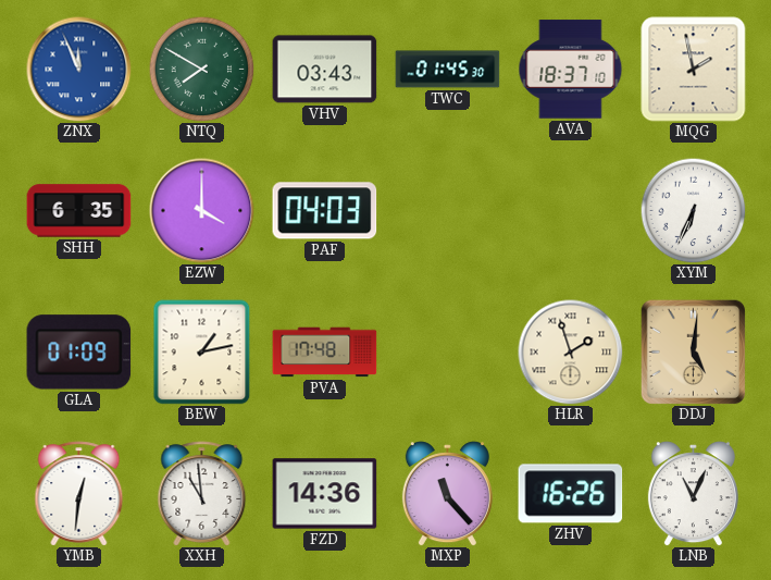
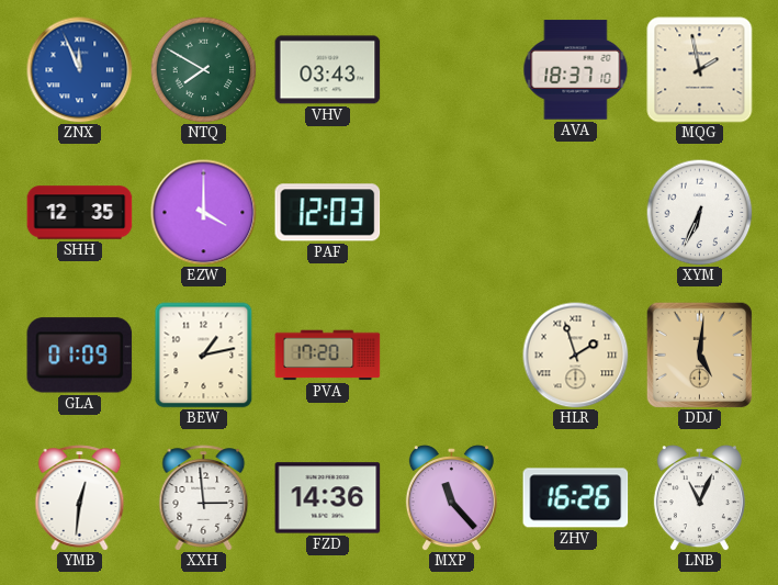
TWC: 01:45 -> none
SHH: 6:35 -> 12:35
PAF: 04:03 -> 12:03
PVA: 17:48 -> 17:20
XXH: 10:59 -> 2:59
